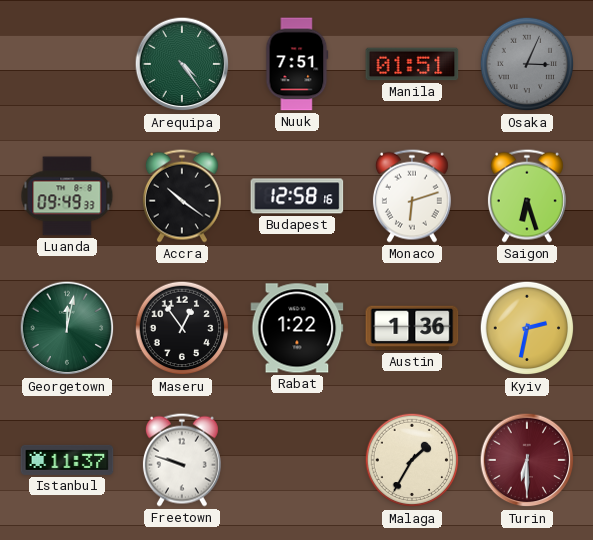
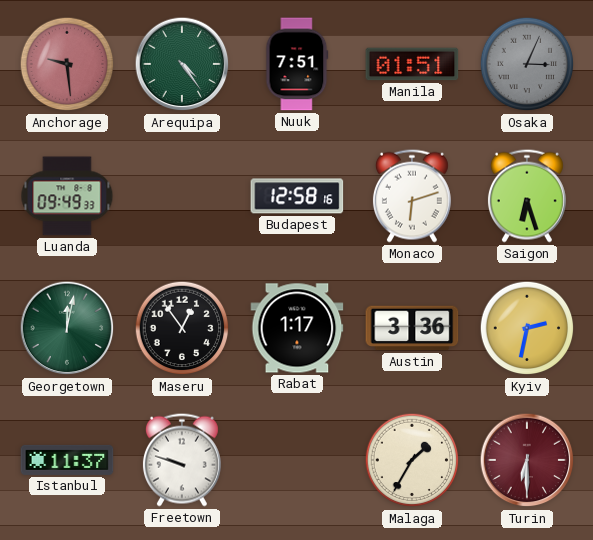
Anchorage: none -> 9:29
Accra: 10:21 -> none
Rabat: 1:22 -> 1:17
Austin: 1:36 -> 3:36
